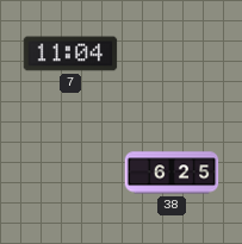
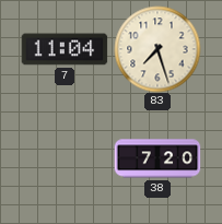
83: none -> 7:27
38: 6:25 -> 7:20
